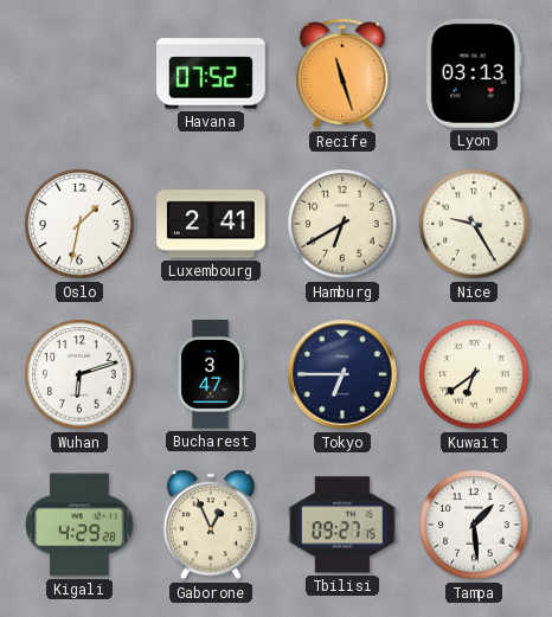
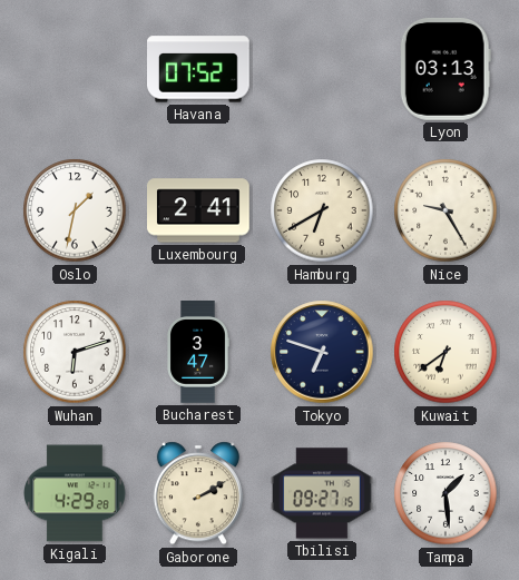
Recife: 11:27 -> none
Tokyo: 6:45 -> 6:48
Gaborone: 12:56 -> 2:10
